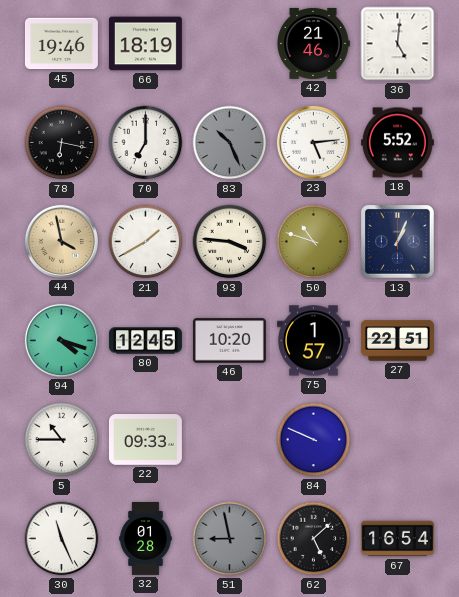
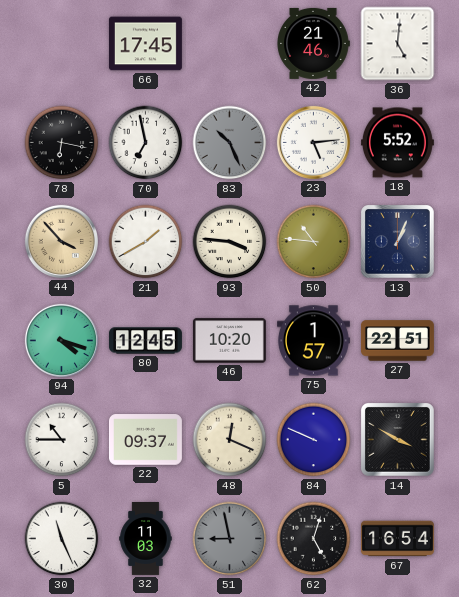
45: 19:46 -> none
66: 18:19 -> 17:45
70: 7:00 -> 6:58
44: 3:58 -> 3:53
50: 10:48 -> 10:46
22: 09:33 -> 09:37
48: none -> 12:19
14: none -> 3:50
32: 01:28 -> 11:03
62: 5:08 -> 5:03
